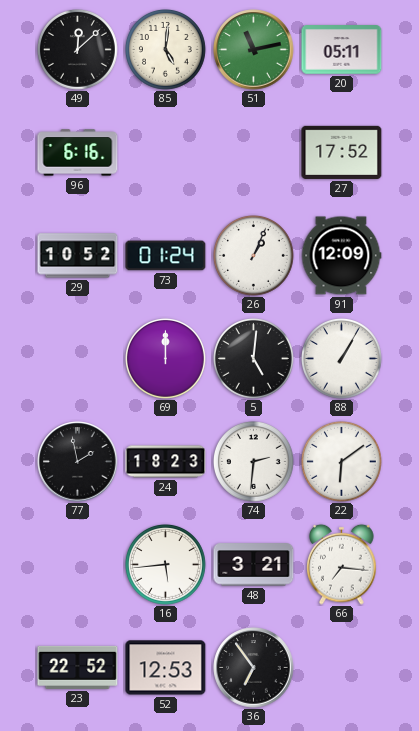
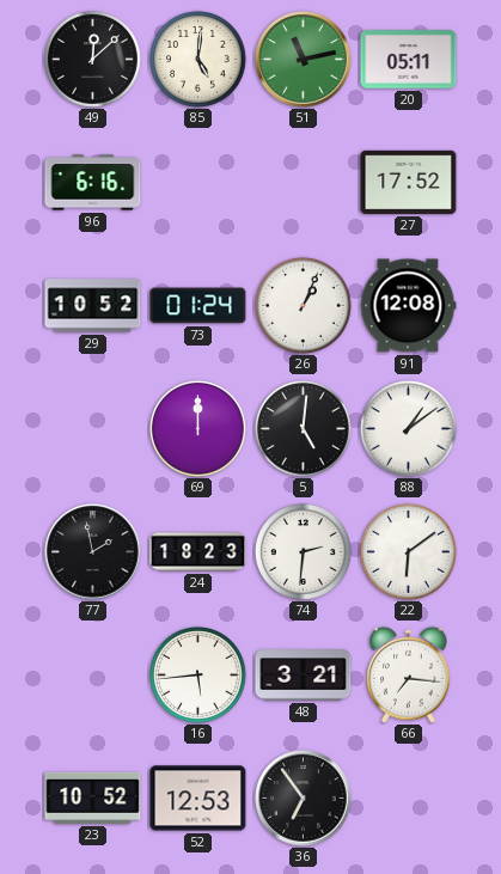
91: 12:09 -> 12:08
88: 1:05 -> 1:09
23: 22:52 -> 10:52
